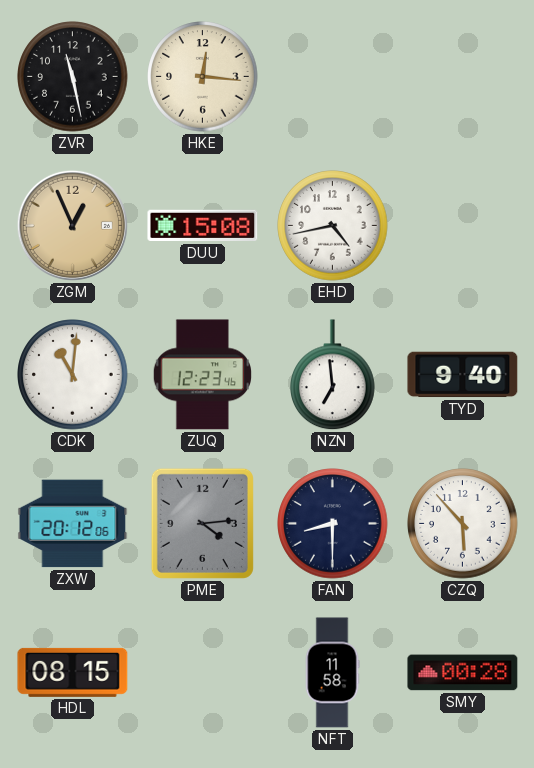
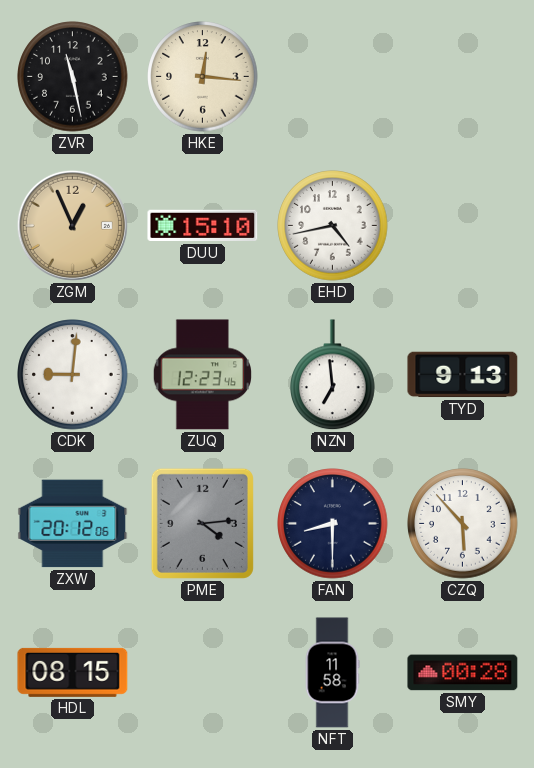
DUU: 15:08 -> 15:10
CDK: 11:01 -> 9:01
TYD: 9:40 -> 9:13
